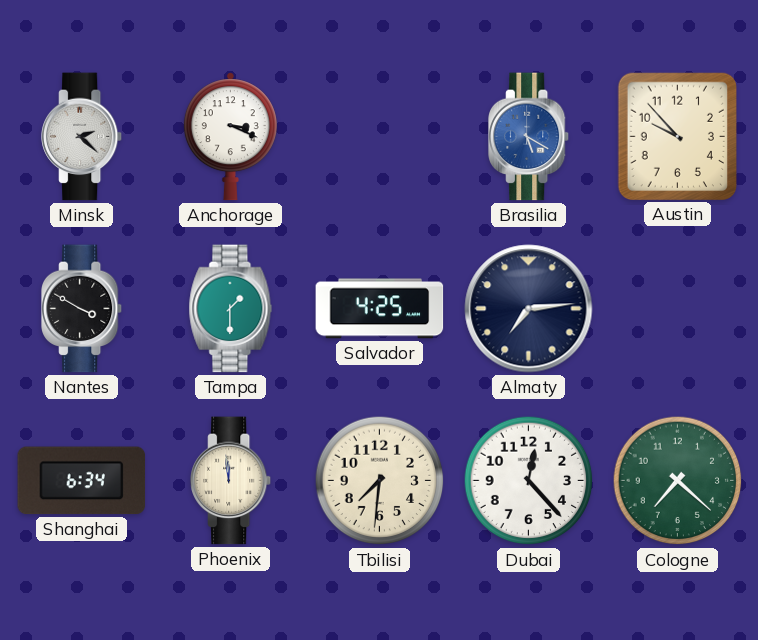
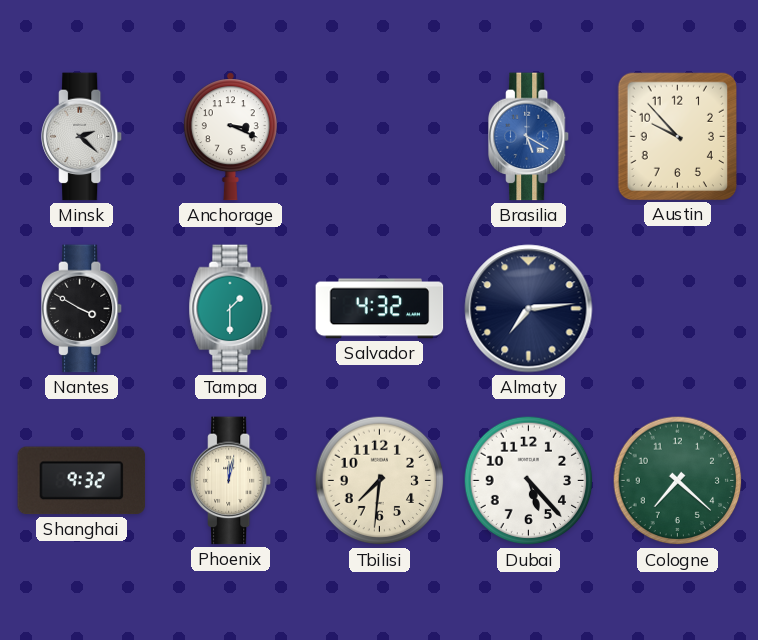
Salvador: 4:25 -> 4:32
Shanghai: 6:34 -> 9:32
Phoenix: 11:59 -> 12:02
Dubai: 12:23 -> 5:23
